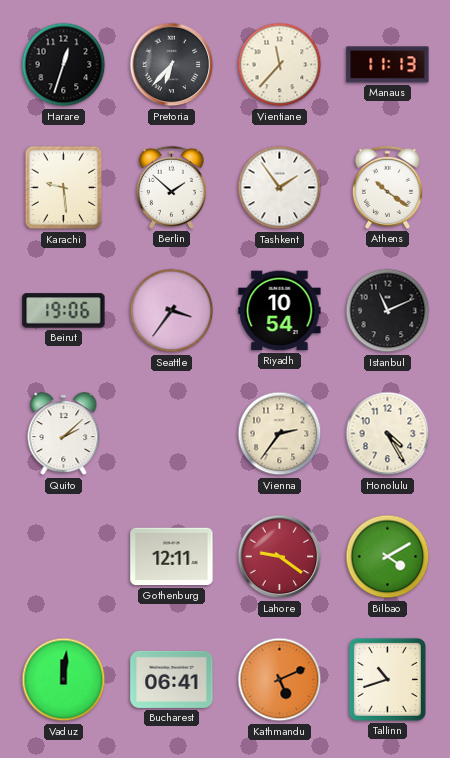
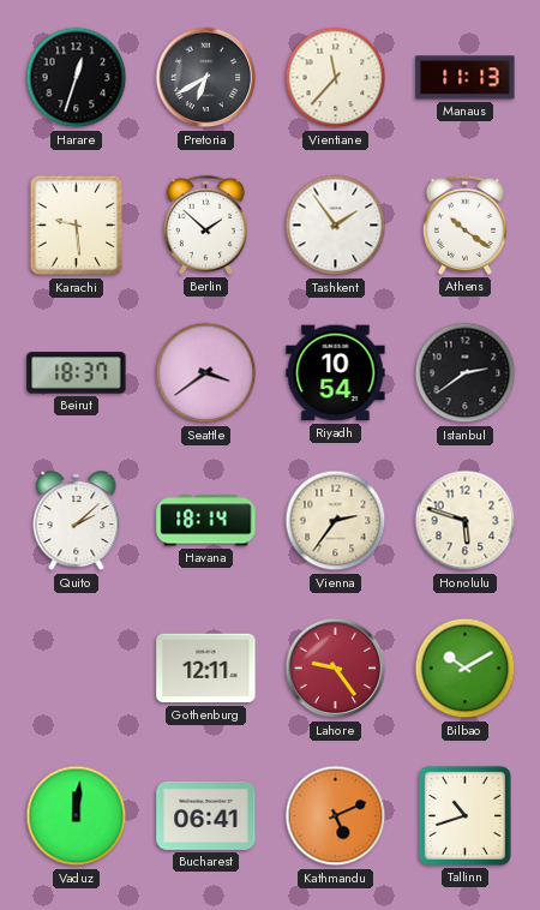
Pretoria: 6:37 -> 6:40
Beirut: 19:06 -> 18:37
Seattle: 3:36 -> 3:39
Istanbul: 11:11 -> 2:39
Havana: none -> 18:14
Honolulu: 4:25 -> 5:48
Lahore: 9:21 -> 9:24
Bilbao: 4:10 -> 10:10
